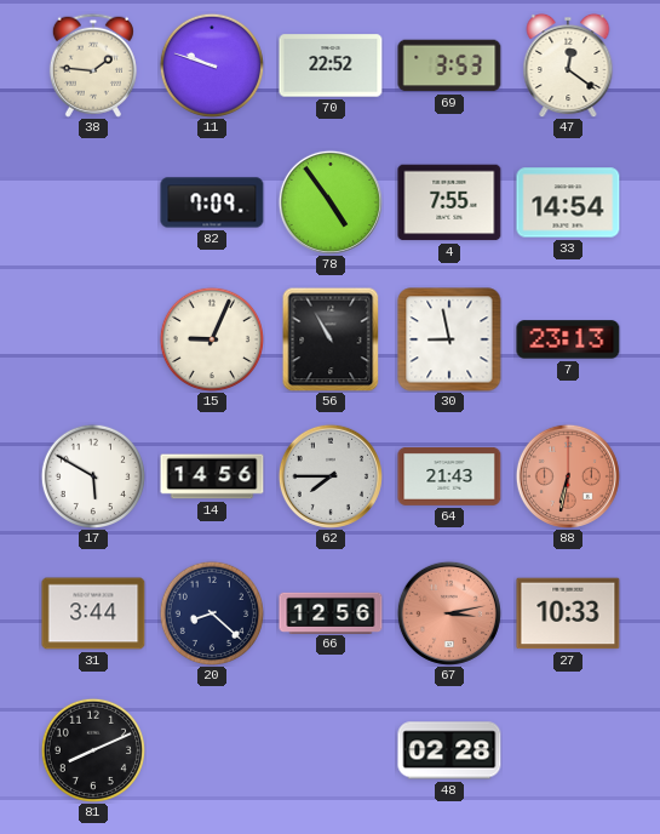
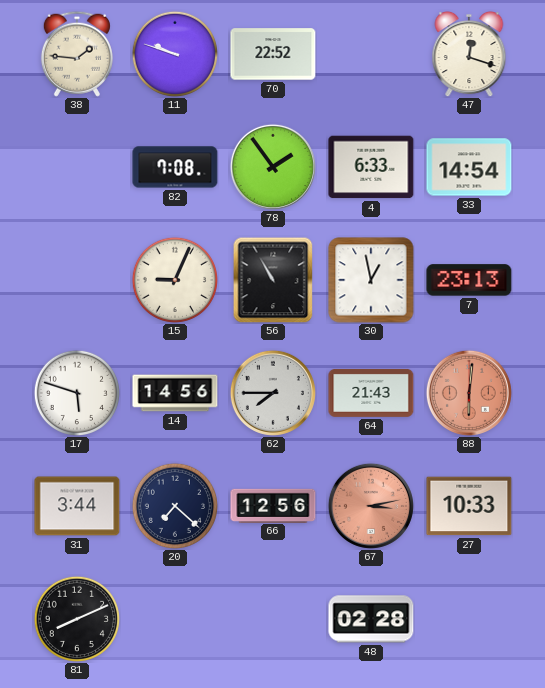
69: 3:53 -> none
47: 12:21 -> 12:18
82: 7:09 -> 7:08
78: 4:54 -> 1:54
4: 7:55 -> 6:33
30: 8:58 -> 12:58
17: 5:50 -> 5:48
88: 6:32 -> 6:01
20: 8:22 -> 7:22
